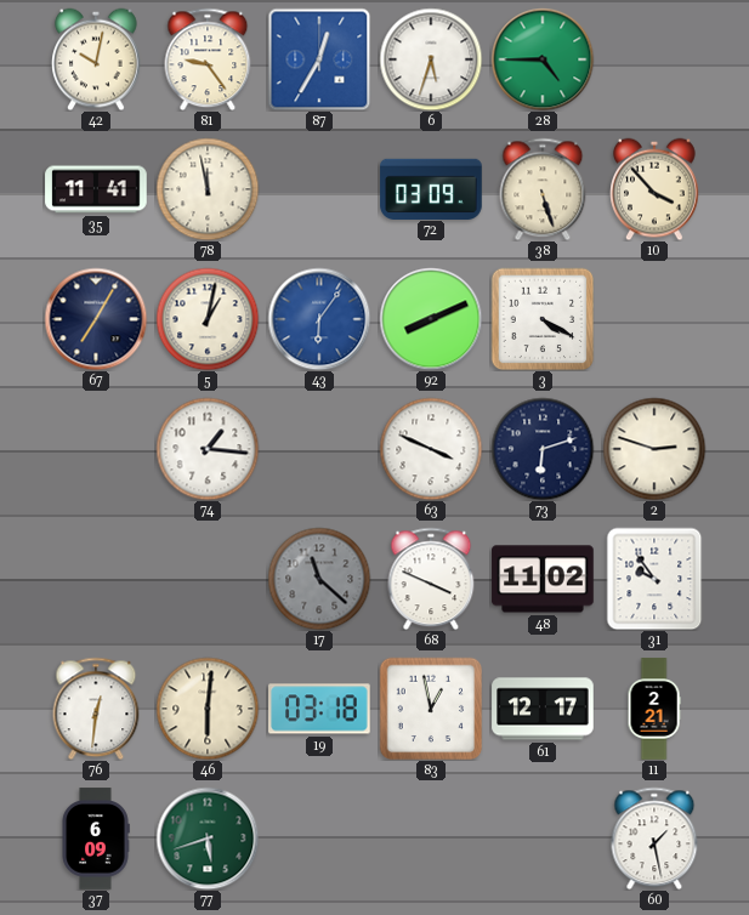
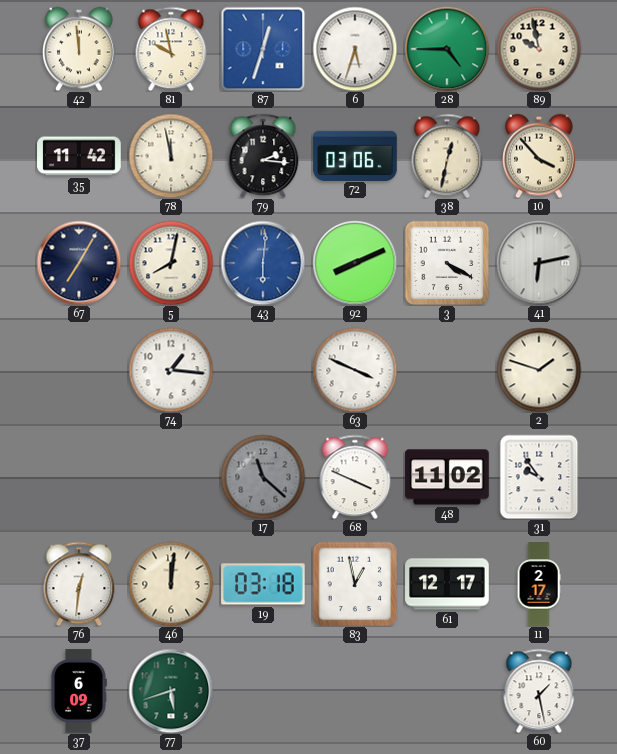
42: 10:02 -> 11:59
81: 9:24 -> 9:58
87: 12:35 -> 12:33
89: none -> 9:58
35: 11:41 -> 11:42
79: none -> 2:16
72: 03:09 -> 03:06
38: 5:27 -> 12:32
5: 1:02 -> 8:02
43: 6:06 -> 6:01
41: none -> 6:13
73: 6:12 -> none
2: 2:48 -> 1:48
46: 6:01 -> 12:01
11: 2:21 -> 2:17
